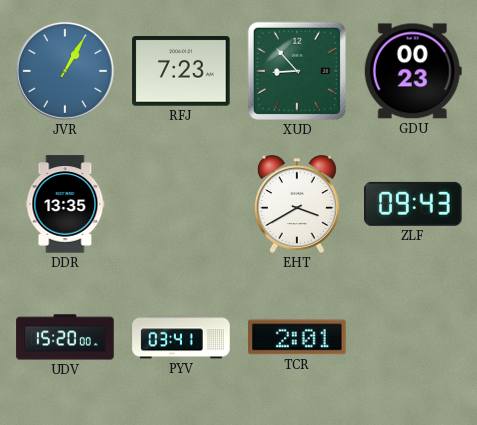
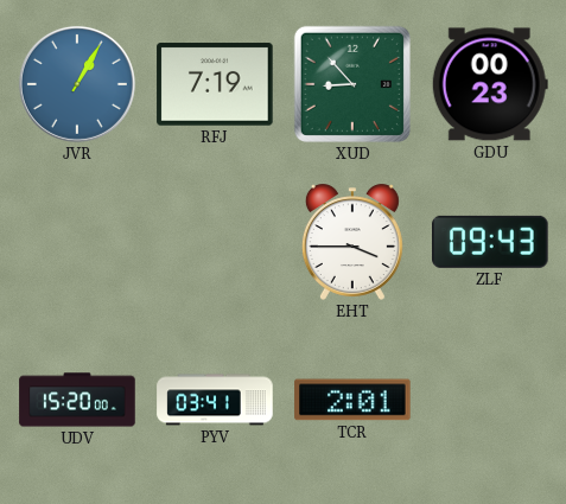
RFJ: 7:23 -> 7:19
DDR: 13:35 -> none
EHT: 3:40 -> 3:45
